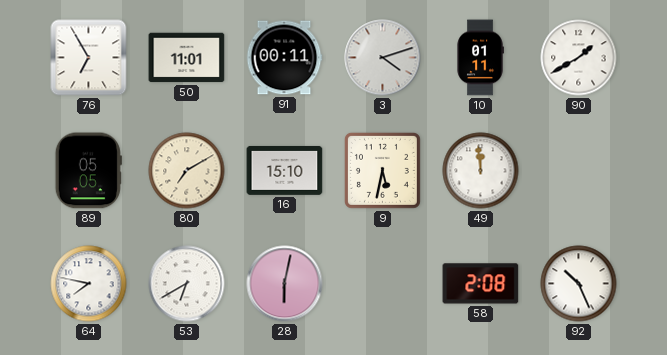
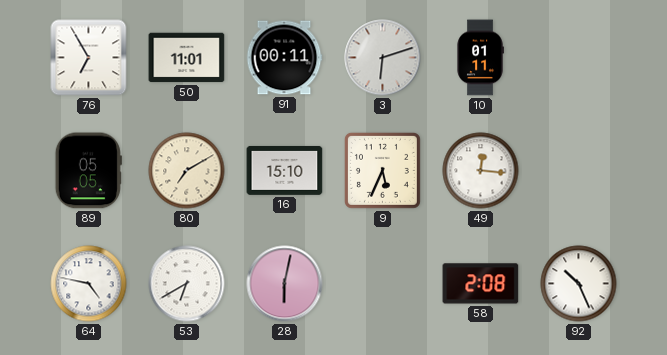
3: 4:12 -> 6:12
90: 1:40 -> none
9: 5:32 -> 5:34
49: 11:59 -> 12:16
64: 7:47 -> 4:47
